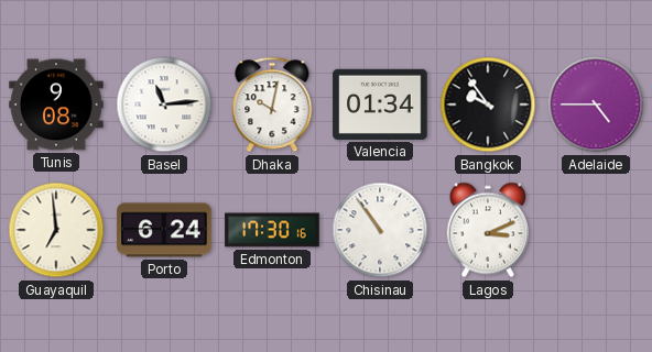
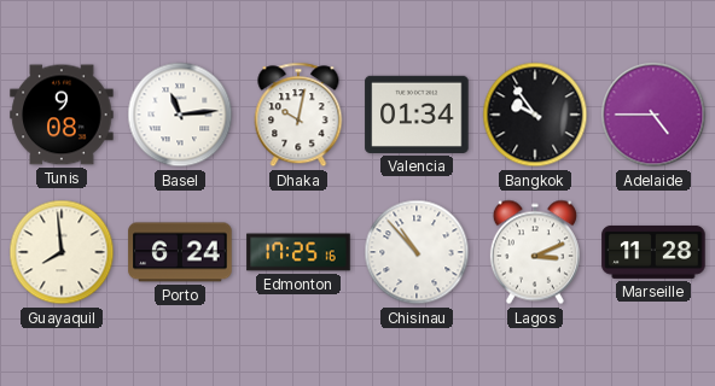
Guayaquil: 6:59 -> 7:59
Edmonton: 17:30 -> 17:25
Chisinau: 10:54 -> 10:53
Marseille: none -> 11:28
